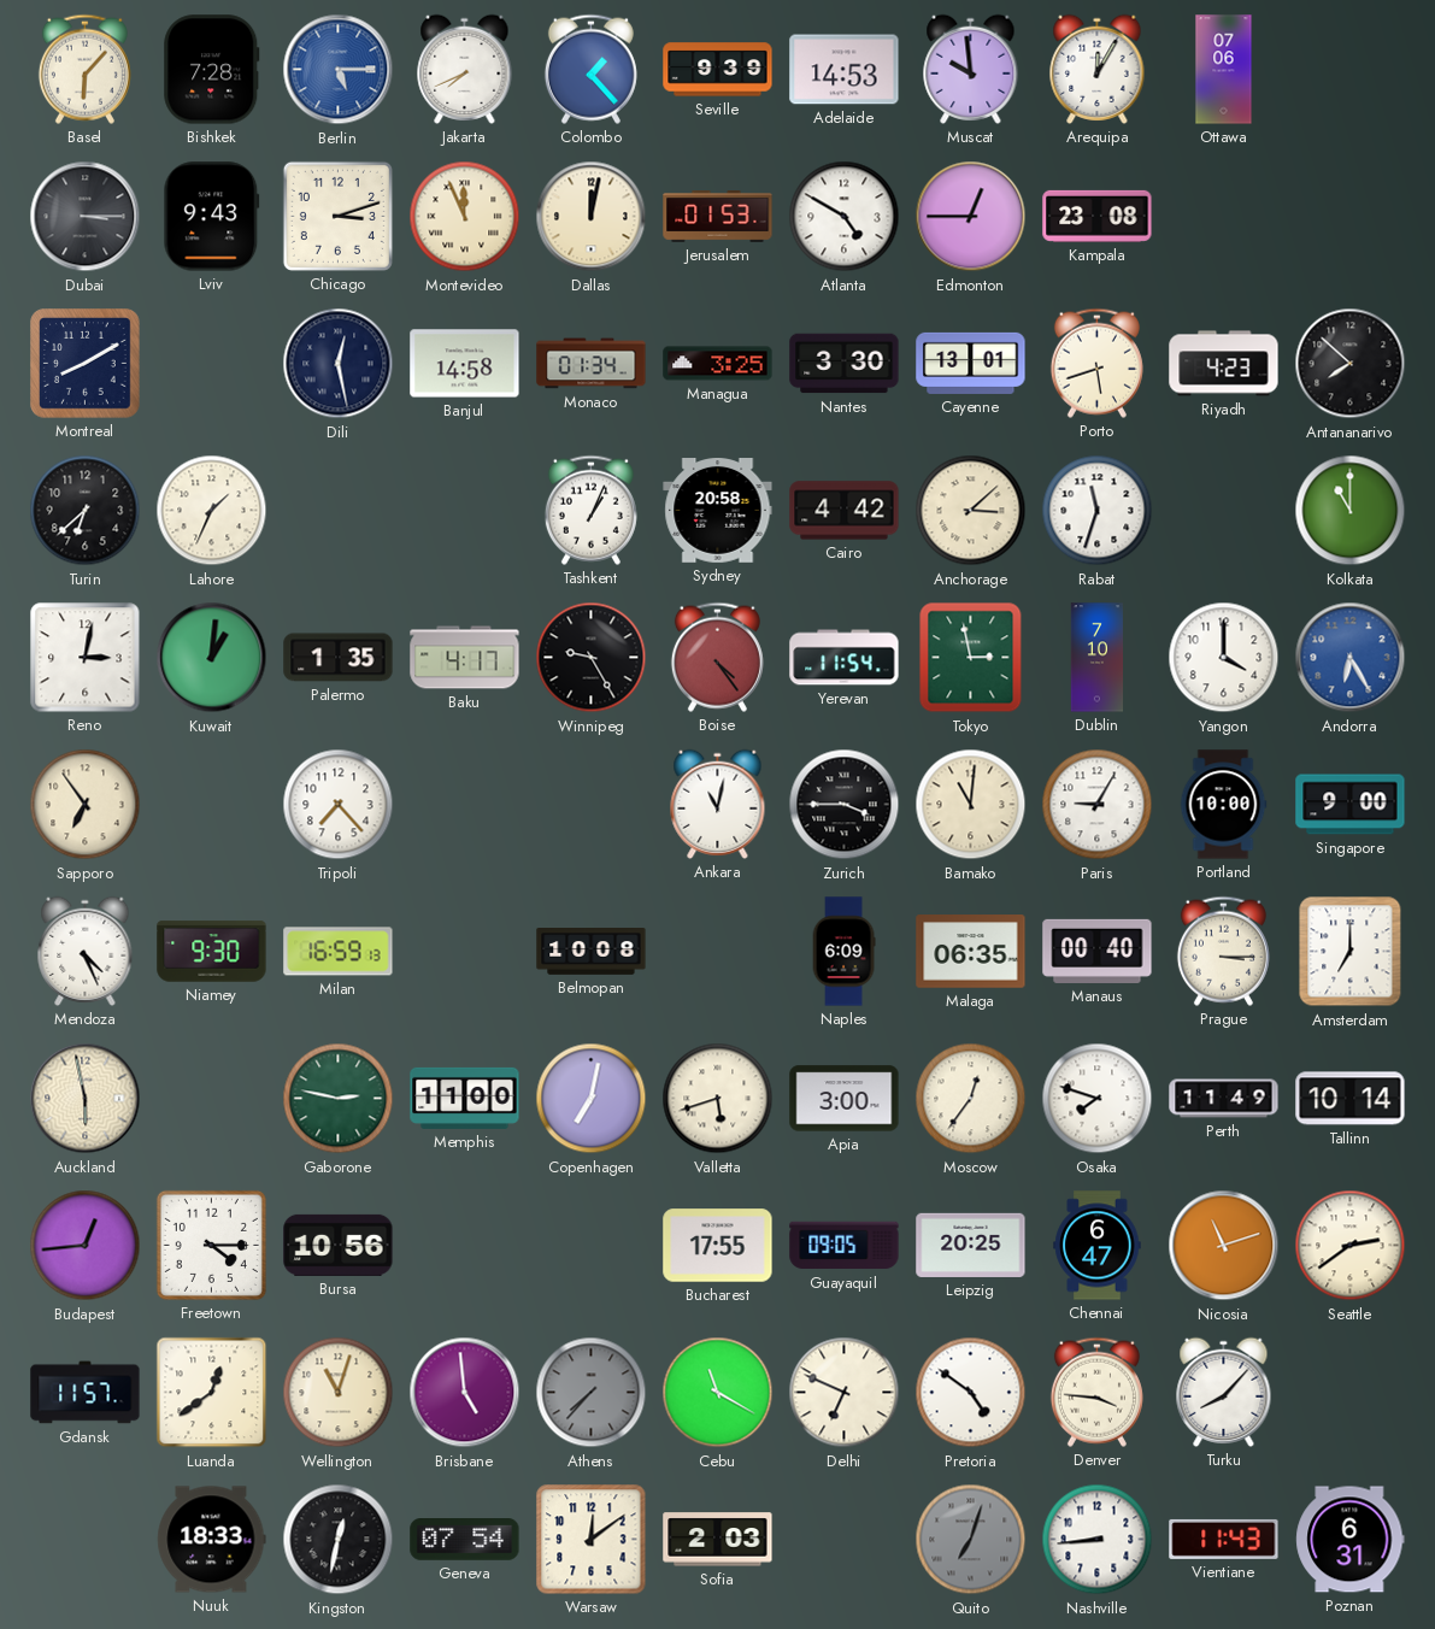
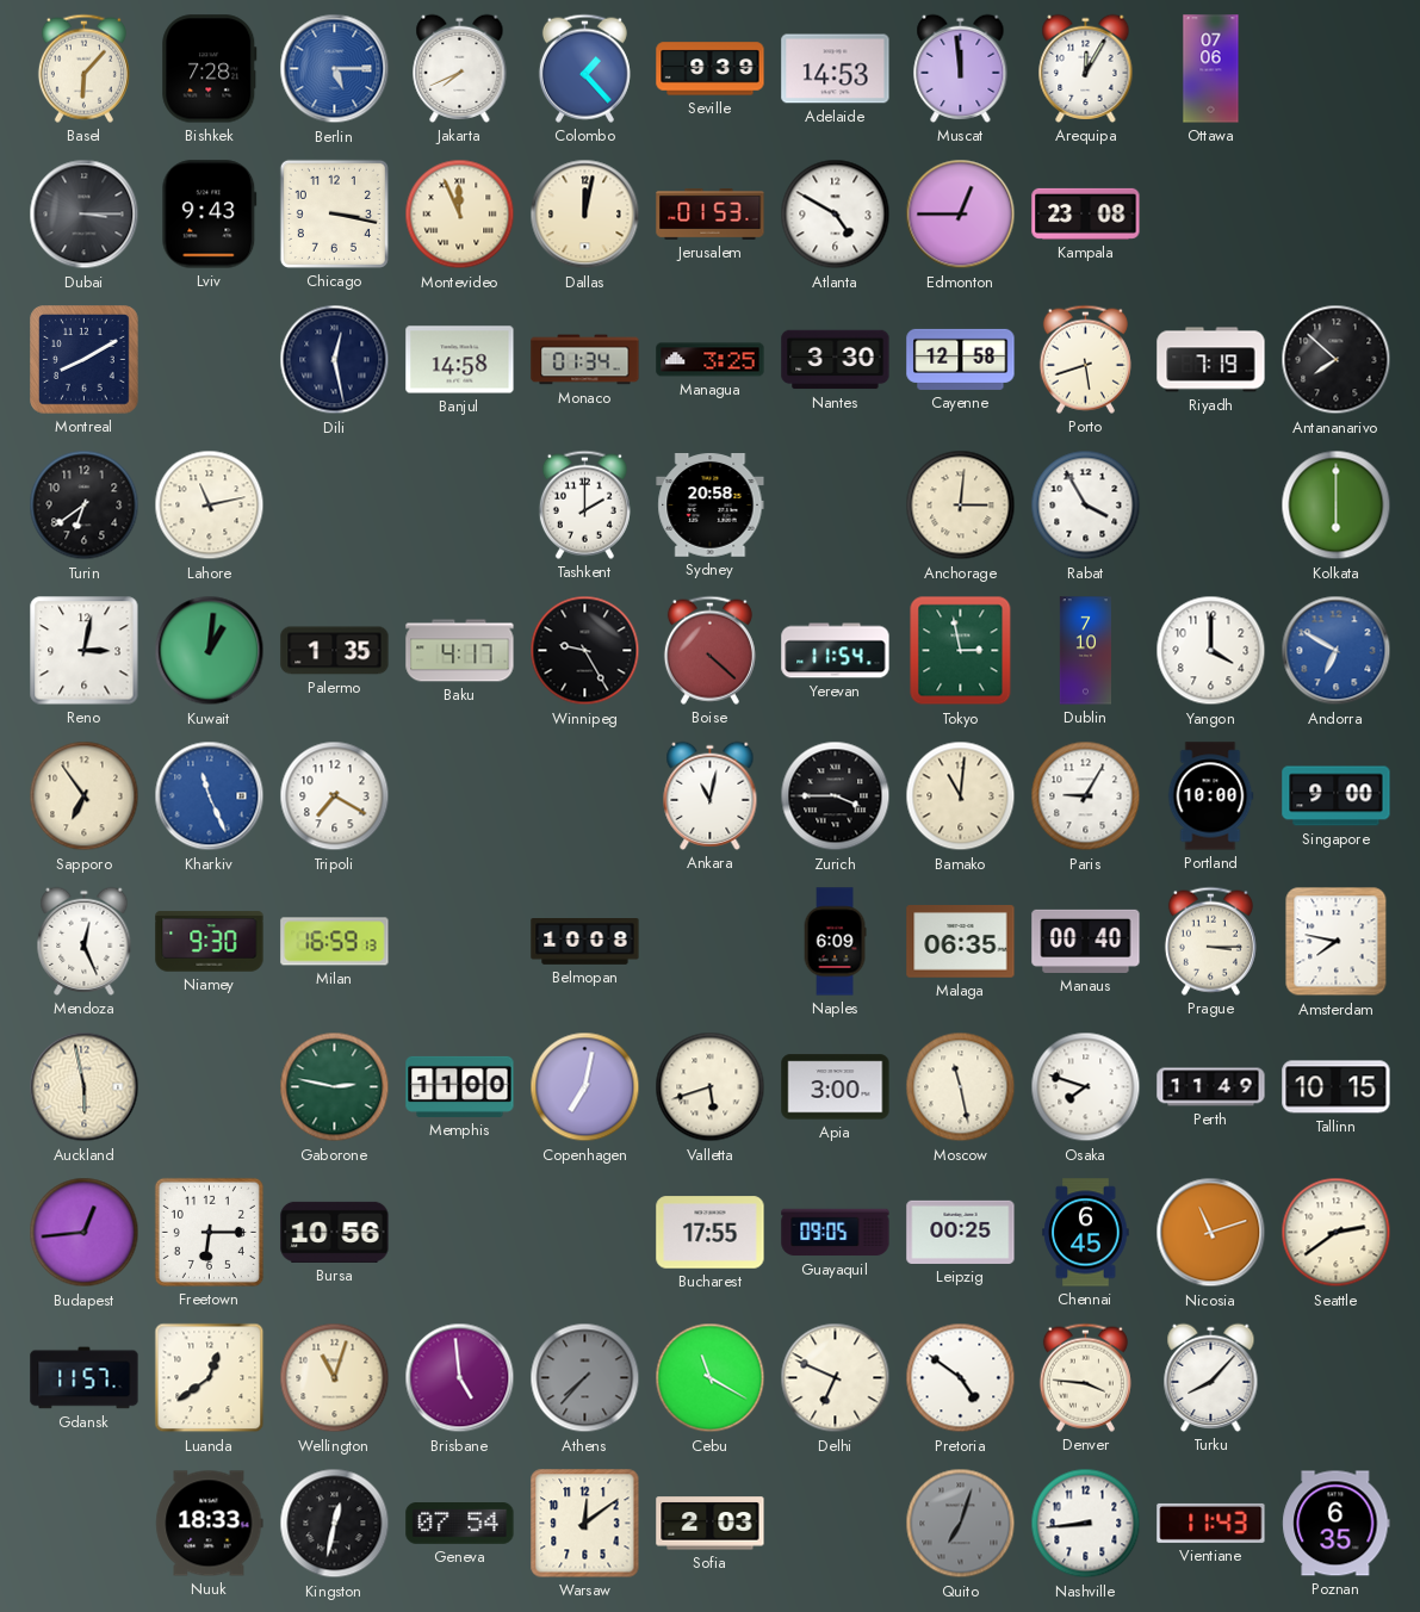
Muscat: 9:59 -> 11:59
Chicago: 3:12 -> 3:17
Cayenne: 13:01 -> 12:58
Riyadh: 4:23 -> 7:19
Turin: 6:38 -> 6:39
Lahore: 1:34 -> 11:13
Tashkent: 1:04 -> 2:00
Cairo: 4:42 -> none
Anchorage: 3:08 -> 3:01
Rabat: 11:33 -> 3:55
Kolkata: 11:00 -> 6:00
Boise: 4:24 -> 4:22
Andorra: 6:25 -> 6:50
Kharkiv: none -> 11:26
Tripoli: 7:23 -> 7:20
Mendoza: 4:26 -> 12:26
Amsterdam: 7:00 -> 7:47
Moscow: 12:36 -> 11:28
Tallinn: 10:14 -> 10:15
Freetown: 4:15 -> 6:15
Leipzig: 20:25 -> 00:25
Chennai: 6:47 -> 6:45
Poznan: 6:31 -> 6:35
